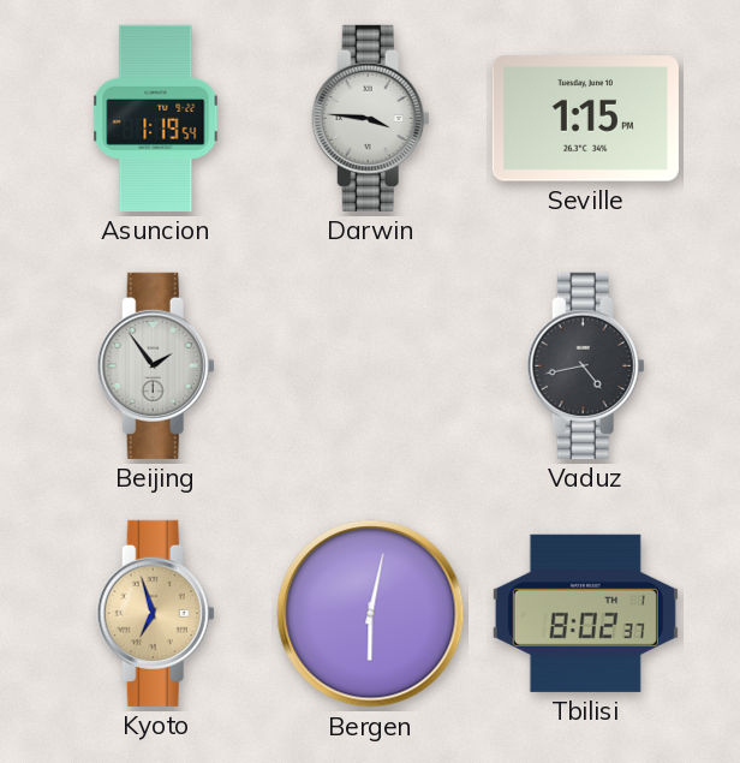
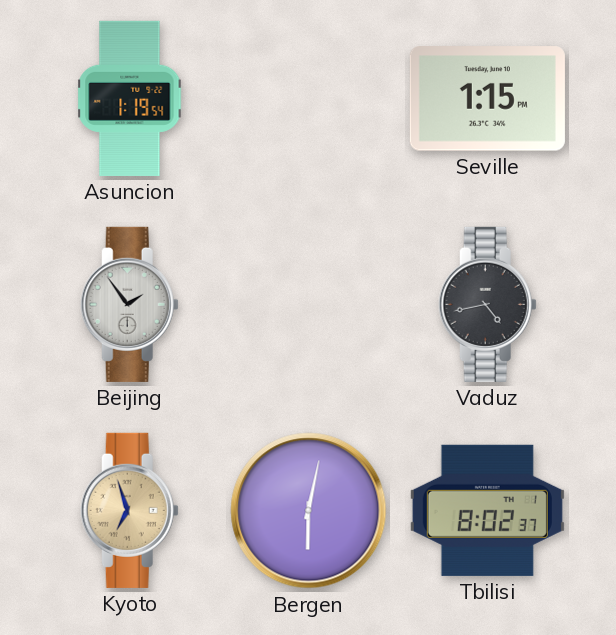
Darwin: 3:46 -> none
